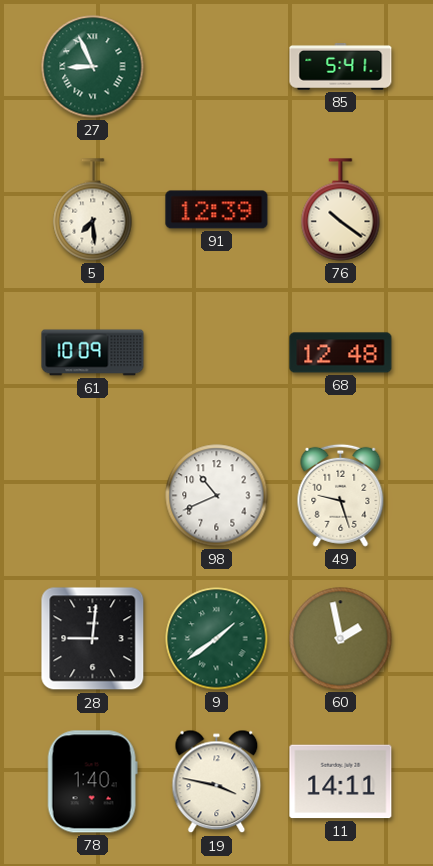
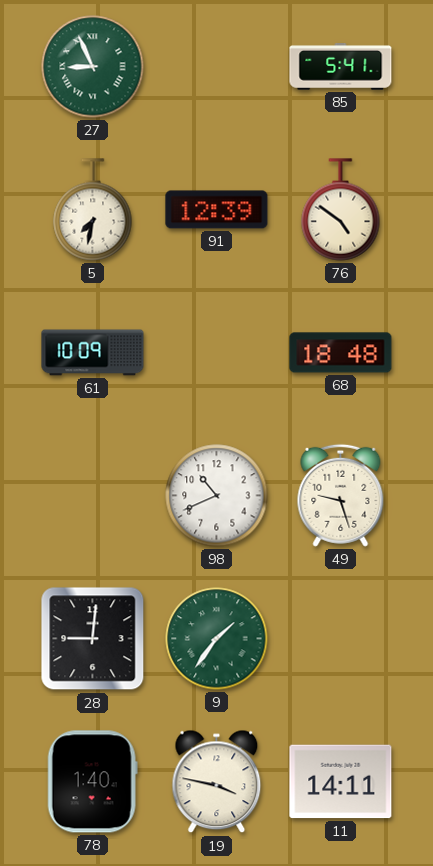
5: 7:29 -> 7:32
76: 10:21 -> 4:51
68: 12:48 -> 18:48
9: 1:39 -> 1:36
60: 1:58 -> none
